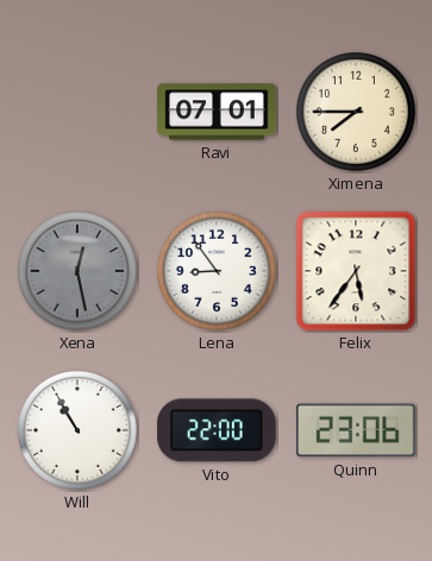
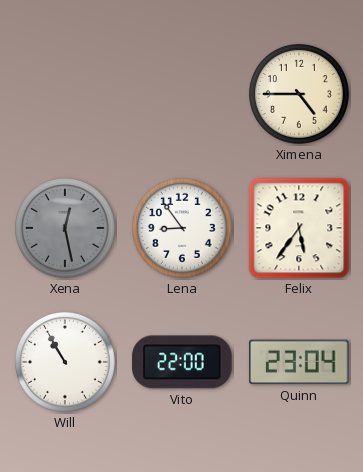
Ravi: 07:01 -> none
Ximena: 7:45 -> 4:45
Quinn: 23:06 -> 23:04
